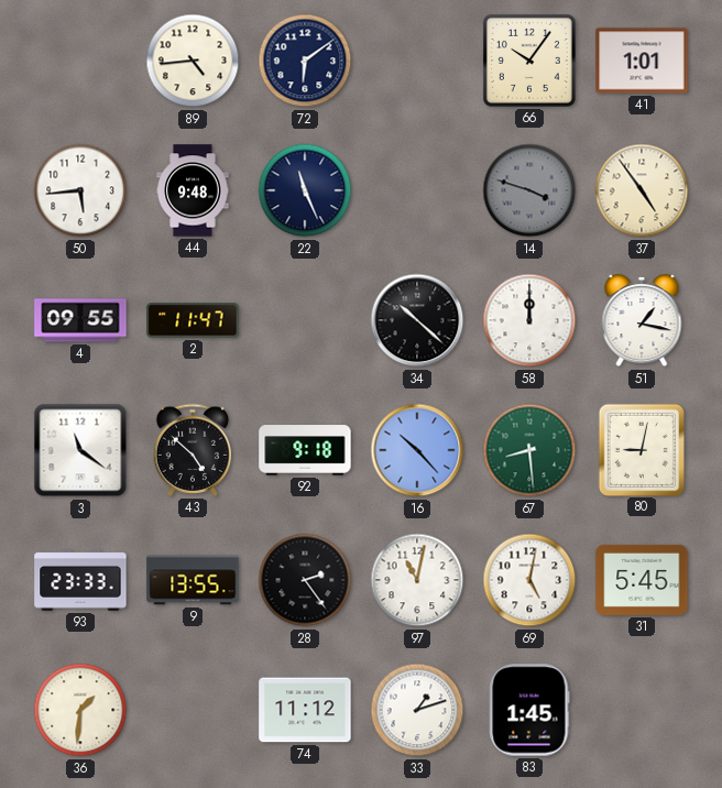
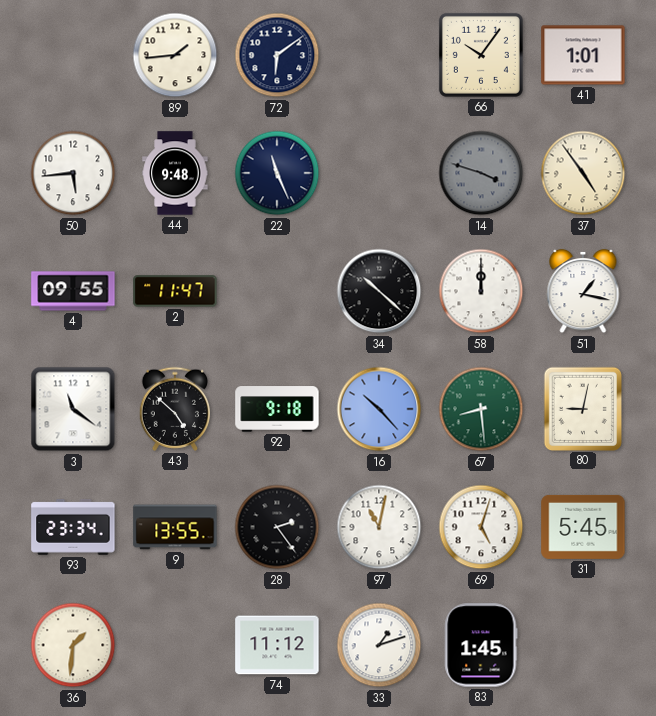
89: 4:44 -> 1:44
93: 23:33 -> 23:34
69: 5:02 -> 5:03
